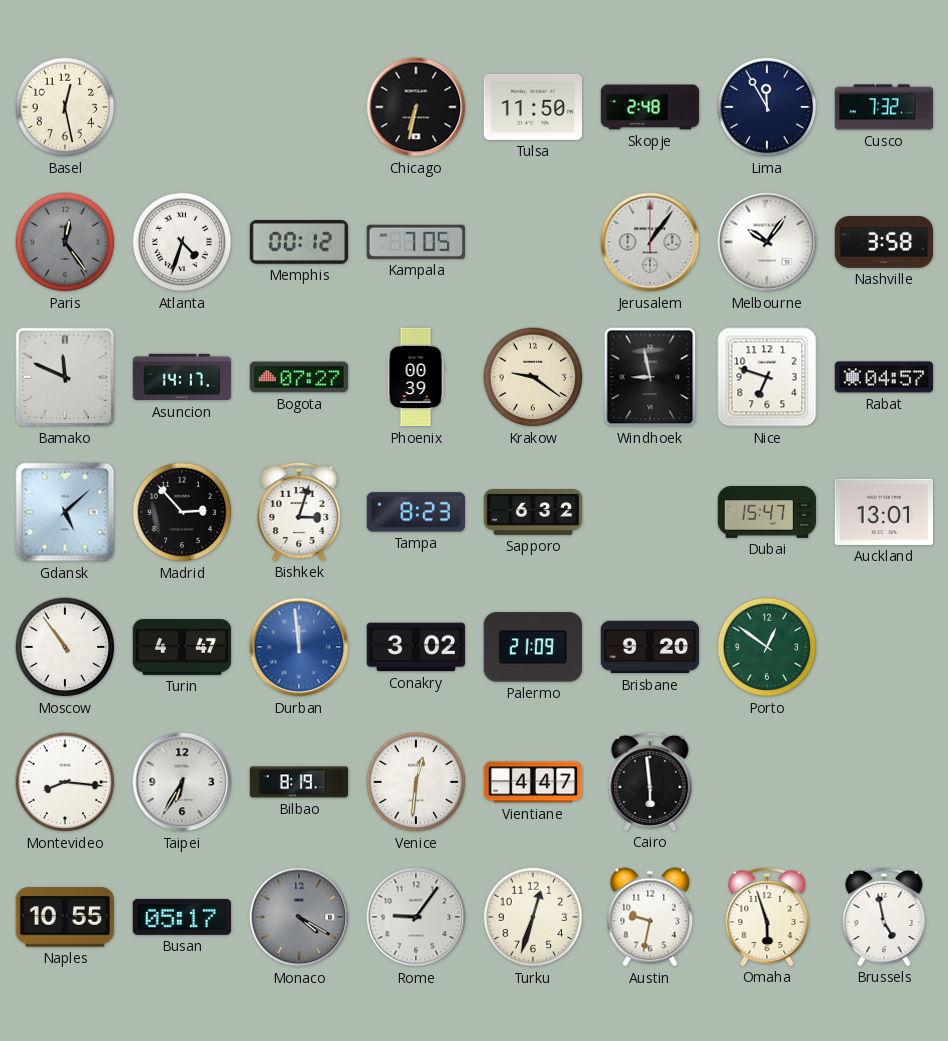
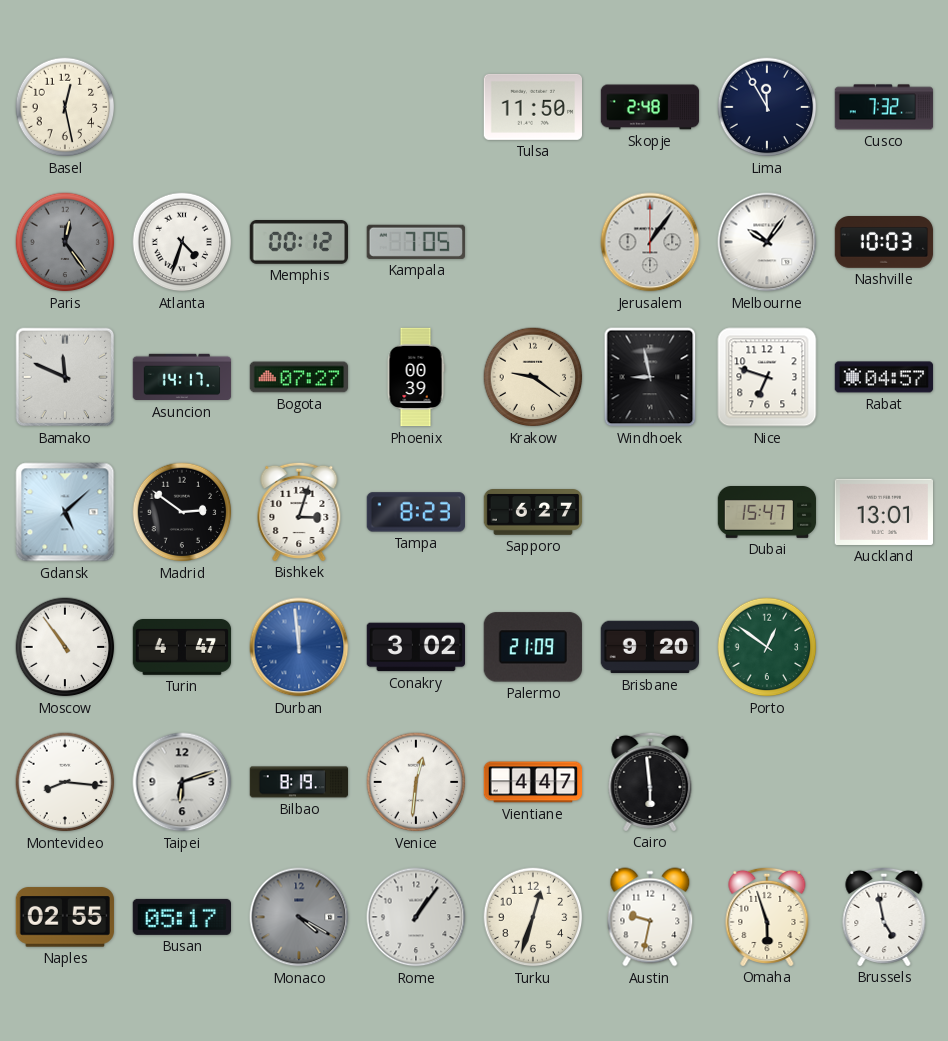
Chicago: 6:32 -> none
Nashville: 3:58 -> 10:03
Madrid: 2:53 -> 2:51
Sapporo: 6:32 -> 6:27
Taipei: 6:35 -> 6:12
Naples: 10:55 -> 02:55
Rome: 9:06 -> 1:06
